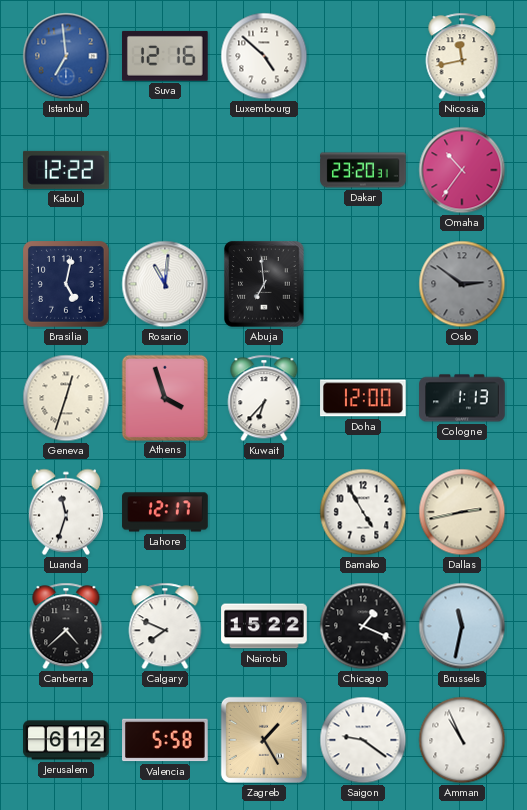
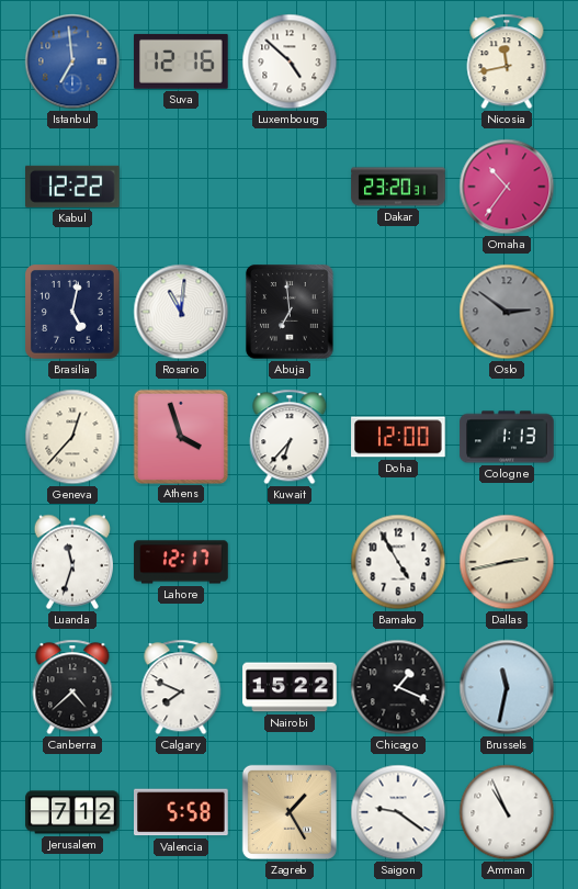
Geneva: 12:33 -> 12:37
Jerusalem: 6:12 -> 7:12
